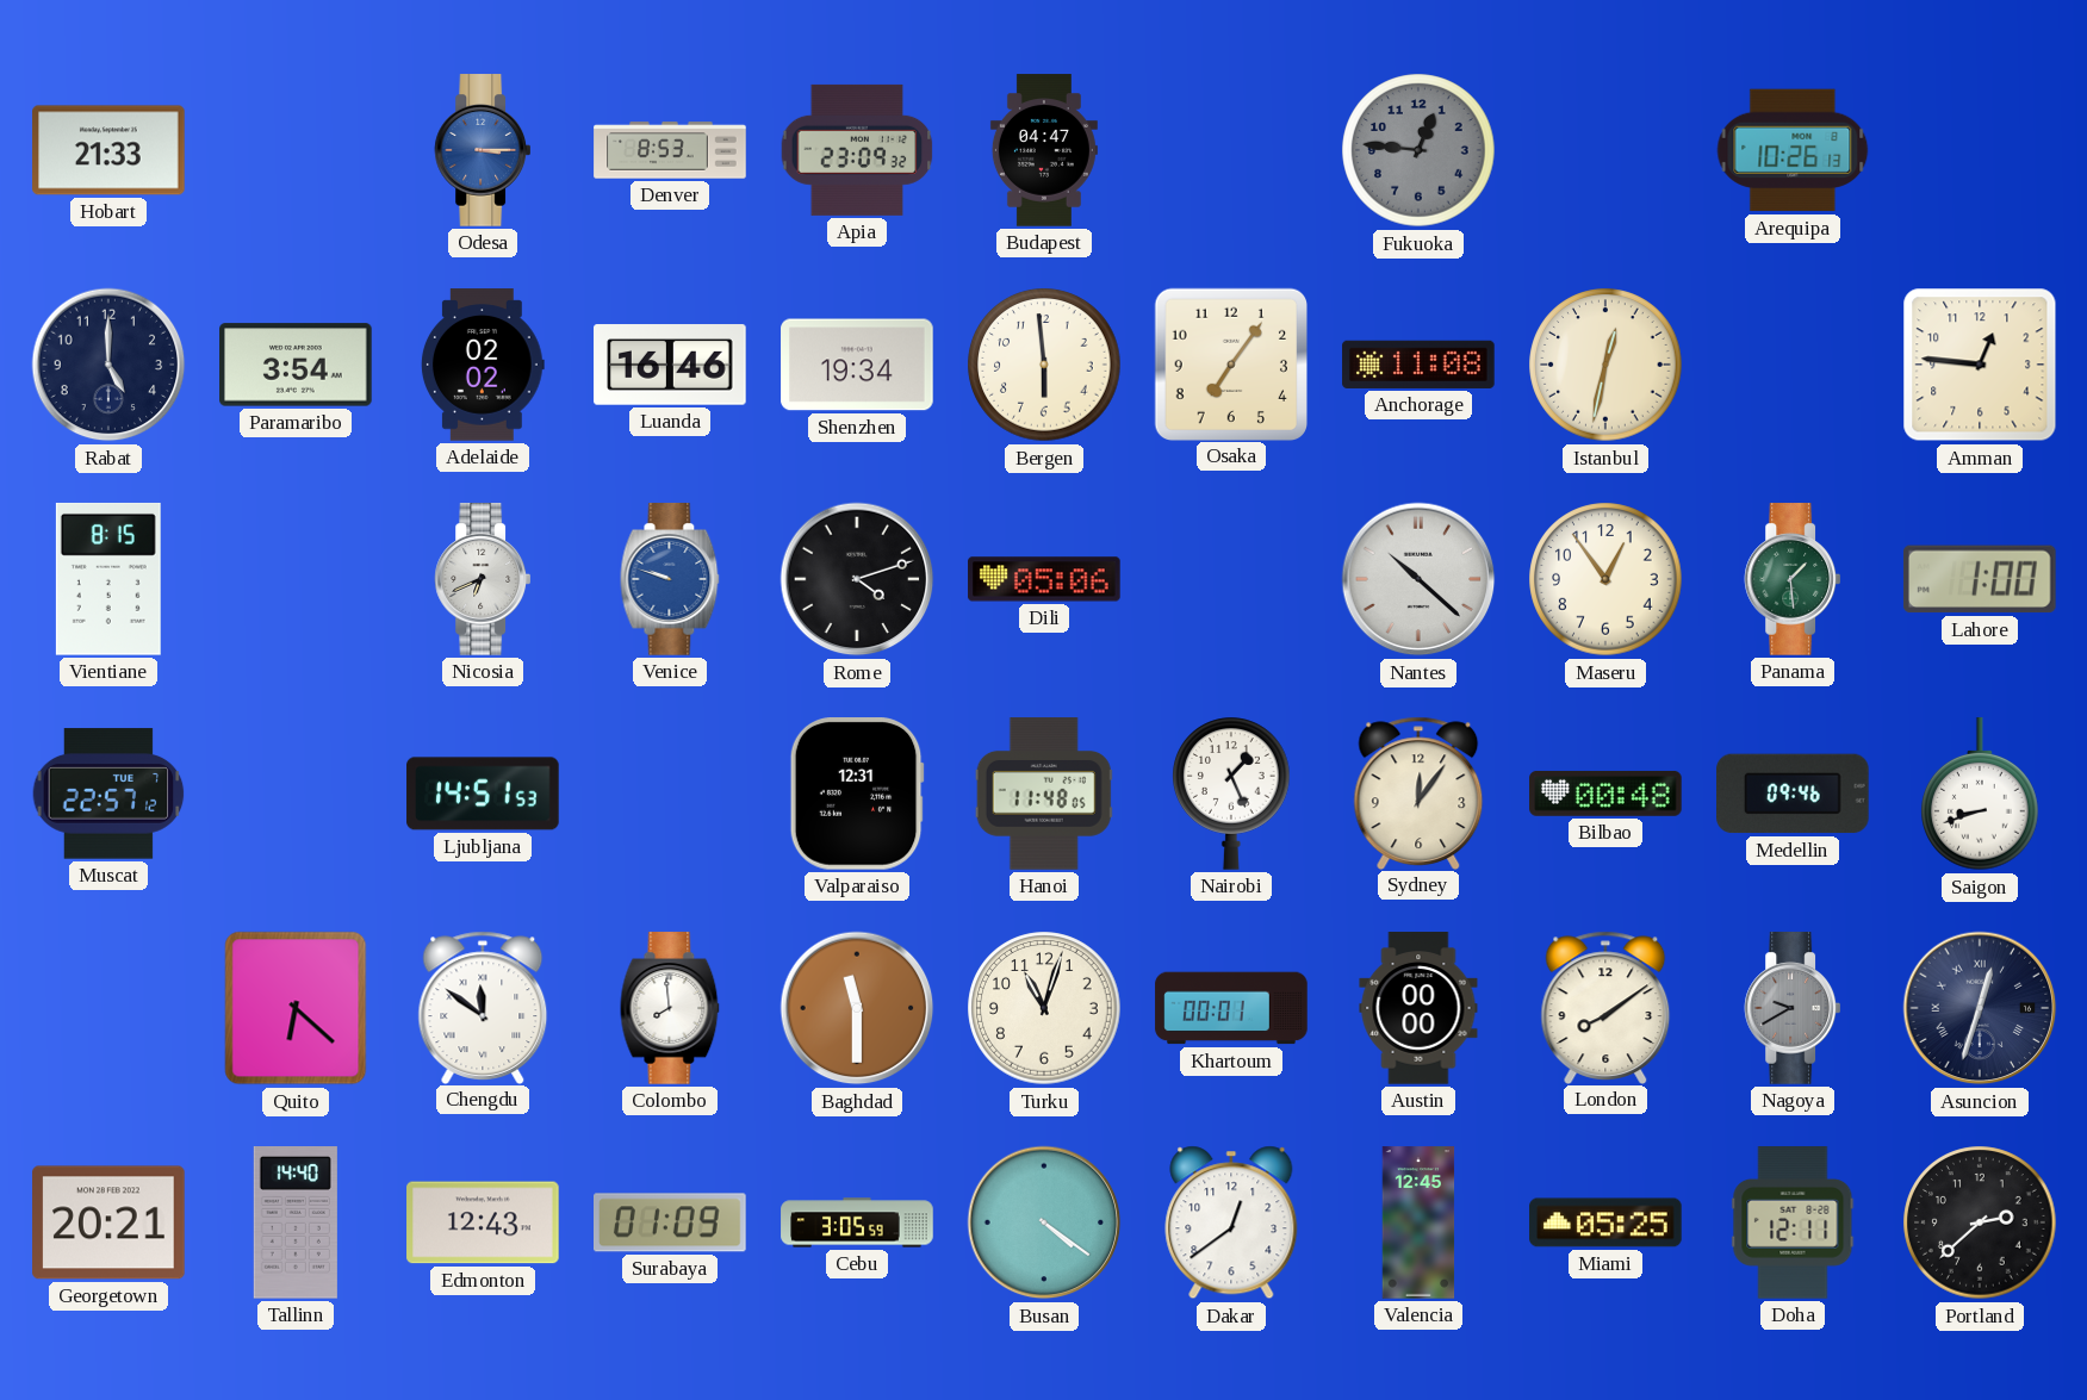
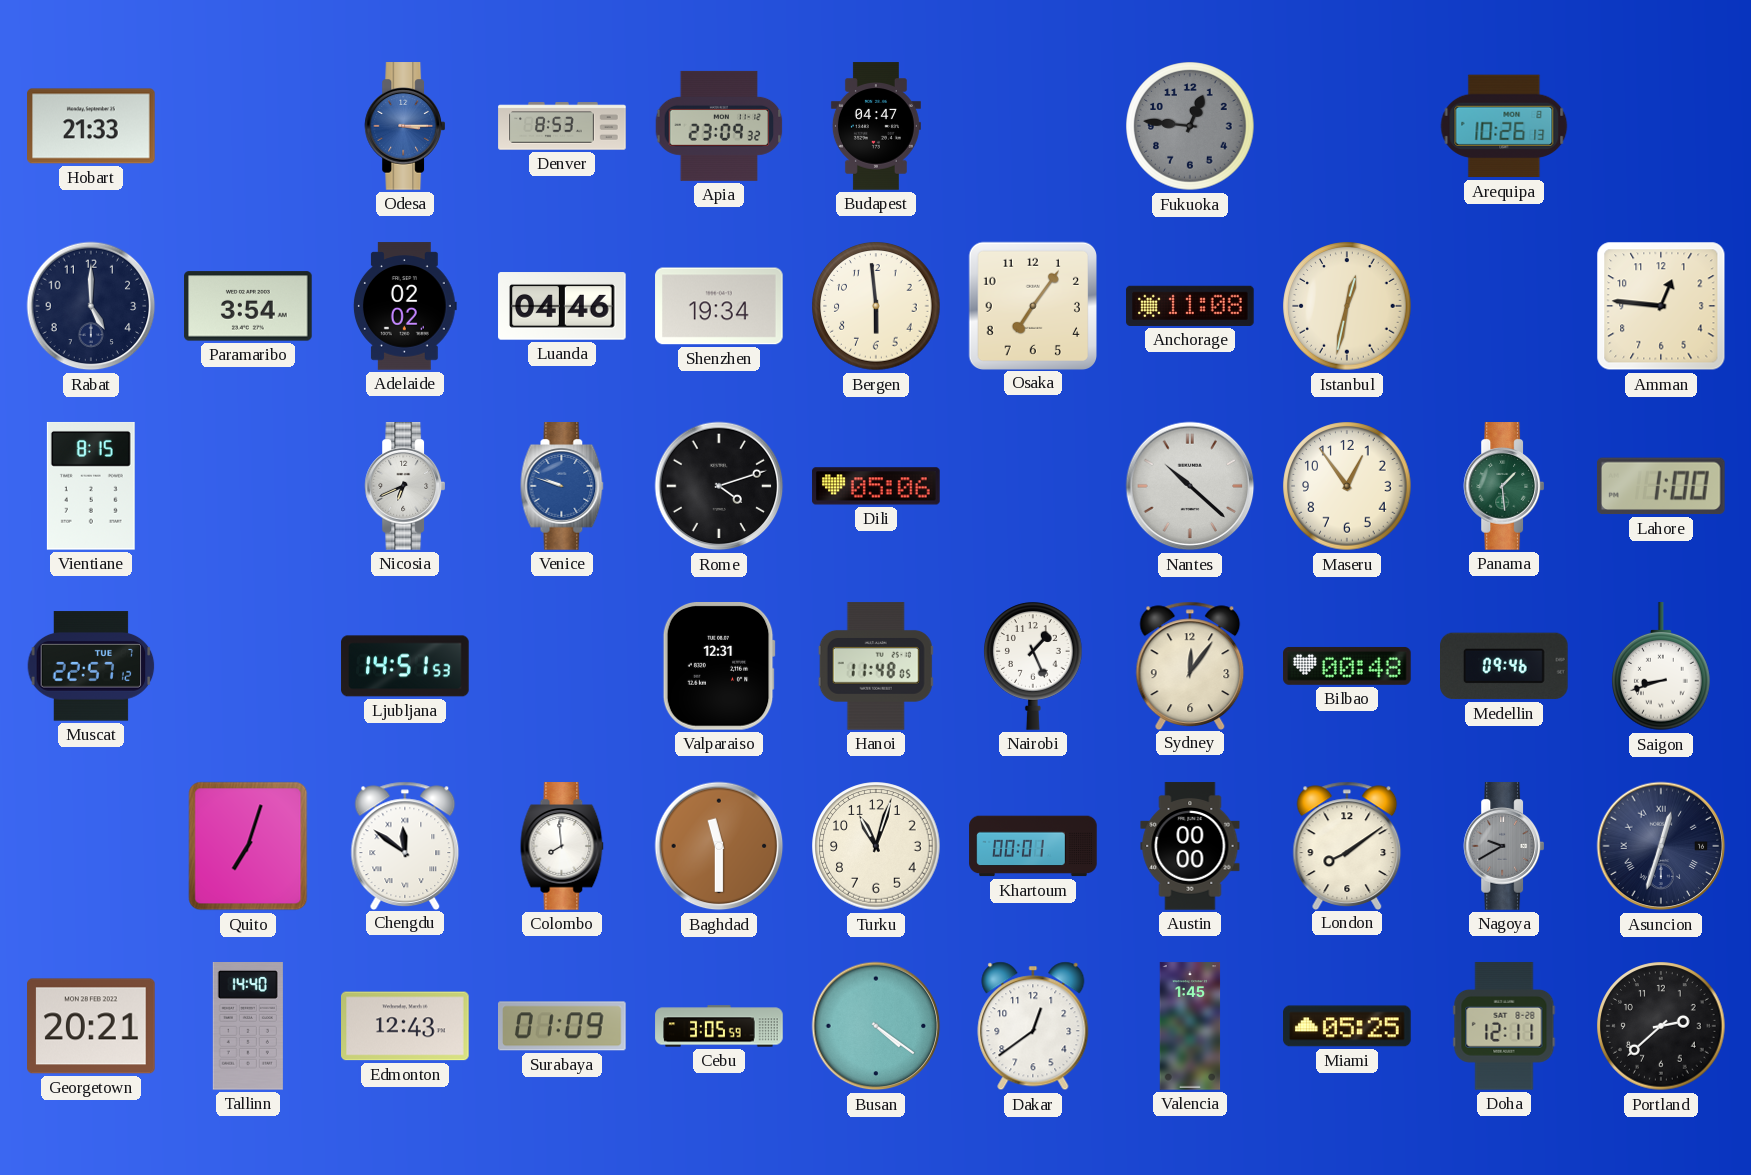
Luanda: 16:46 -> 04:46
Quito: 6:22 -> 7:03
Valencia: 12:45 -> 1:45
